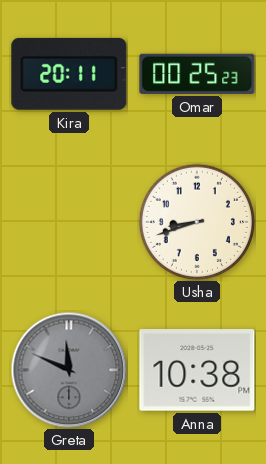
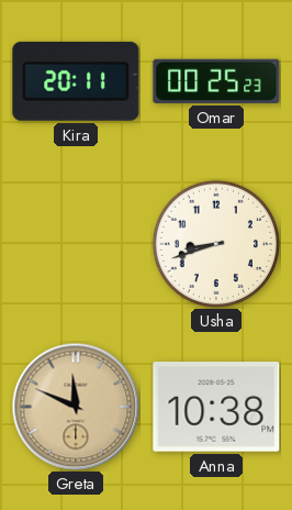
Greta dial: grey -> champagne
